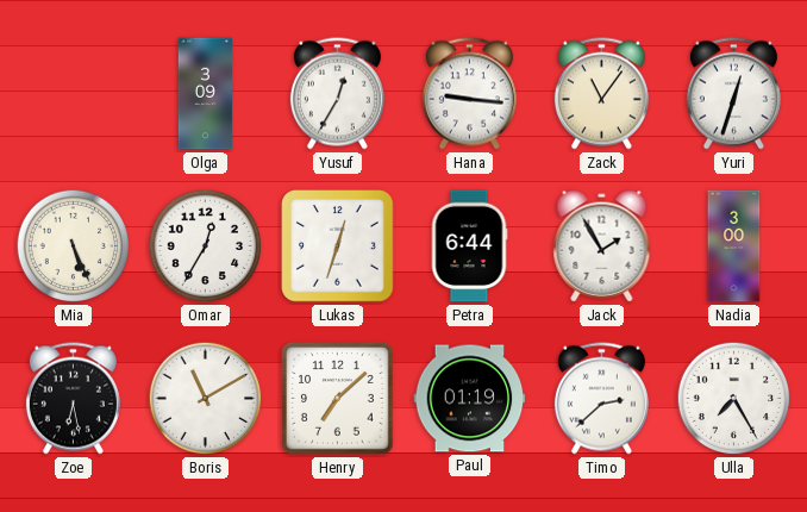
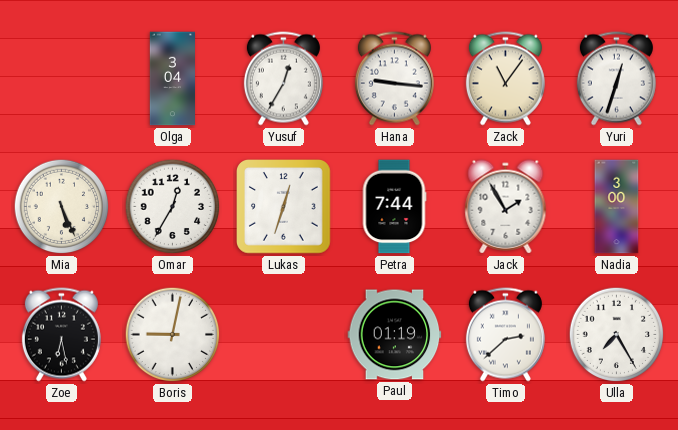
Olga: 3:09 -> 3:04
Petra: 6:44 -> 7:44
Boris: 11:10 -> 9:02
Henry: 7:08 -> none
